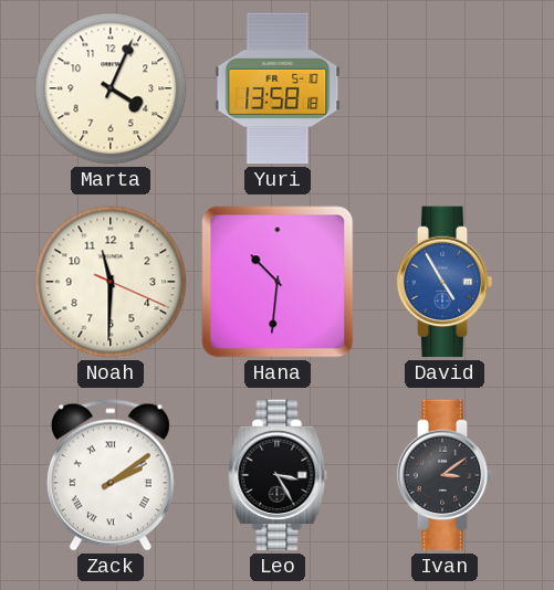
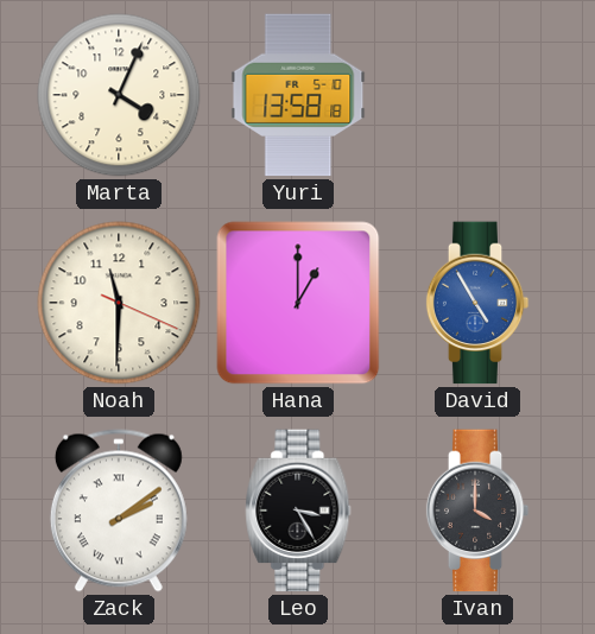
Hana: 10:31 -> 1:00
Ivan: 3:09 -> 4:00
